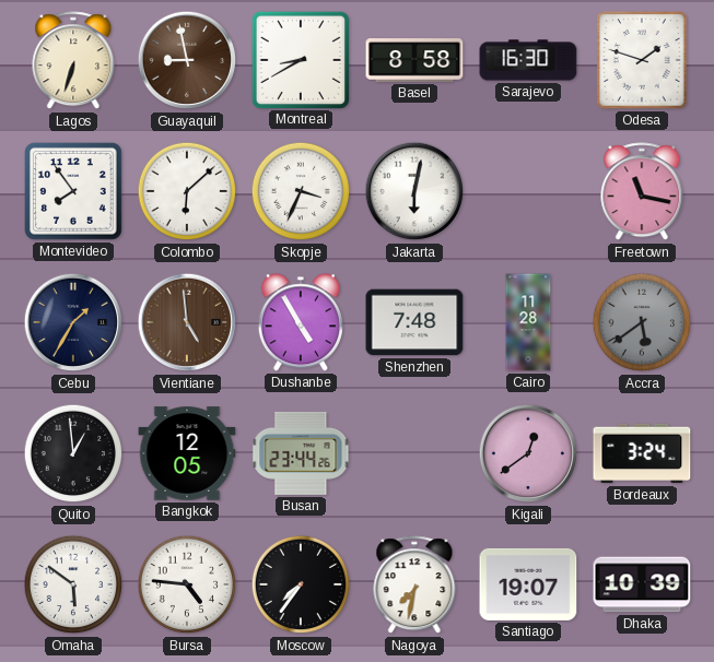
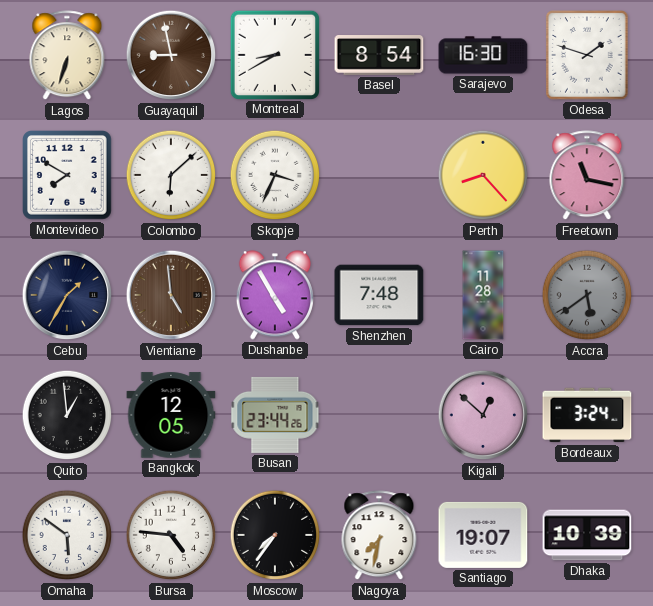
Basel: 8:58 -> 8:54
Montevideo: 7:54 -> 7:50
Jakarta: 6:02 -> none
Perth: none -> 8:23
Kigali: 12:39 -> 12:52
